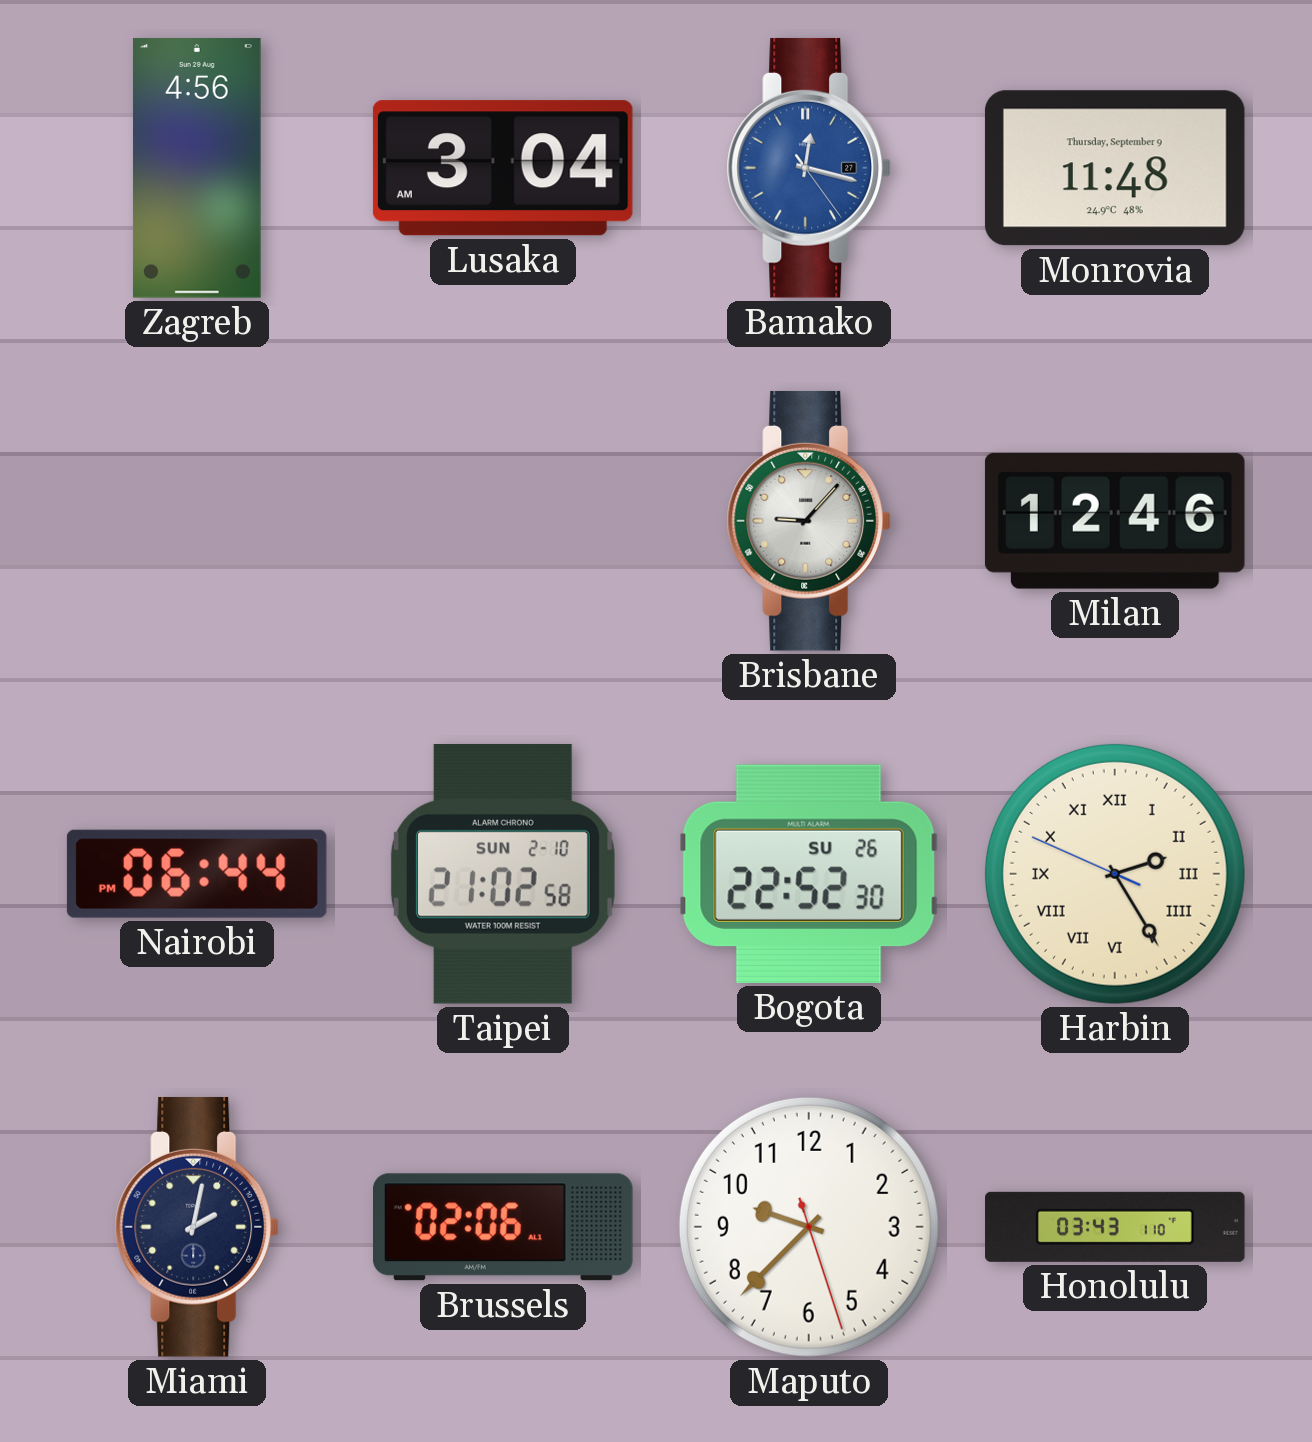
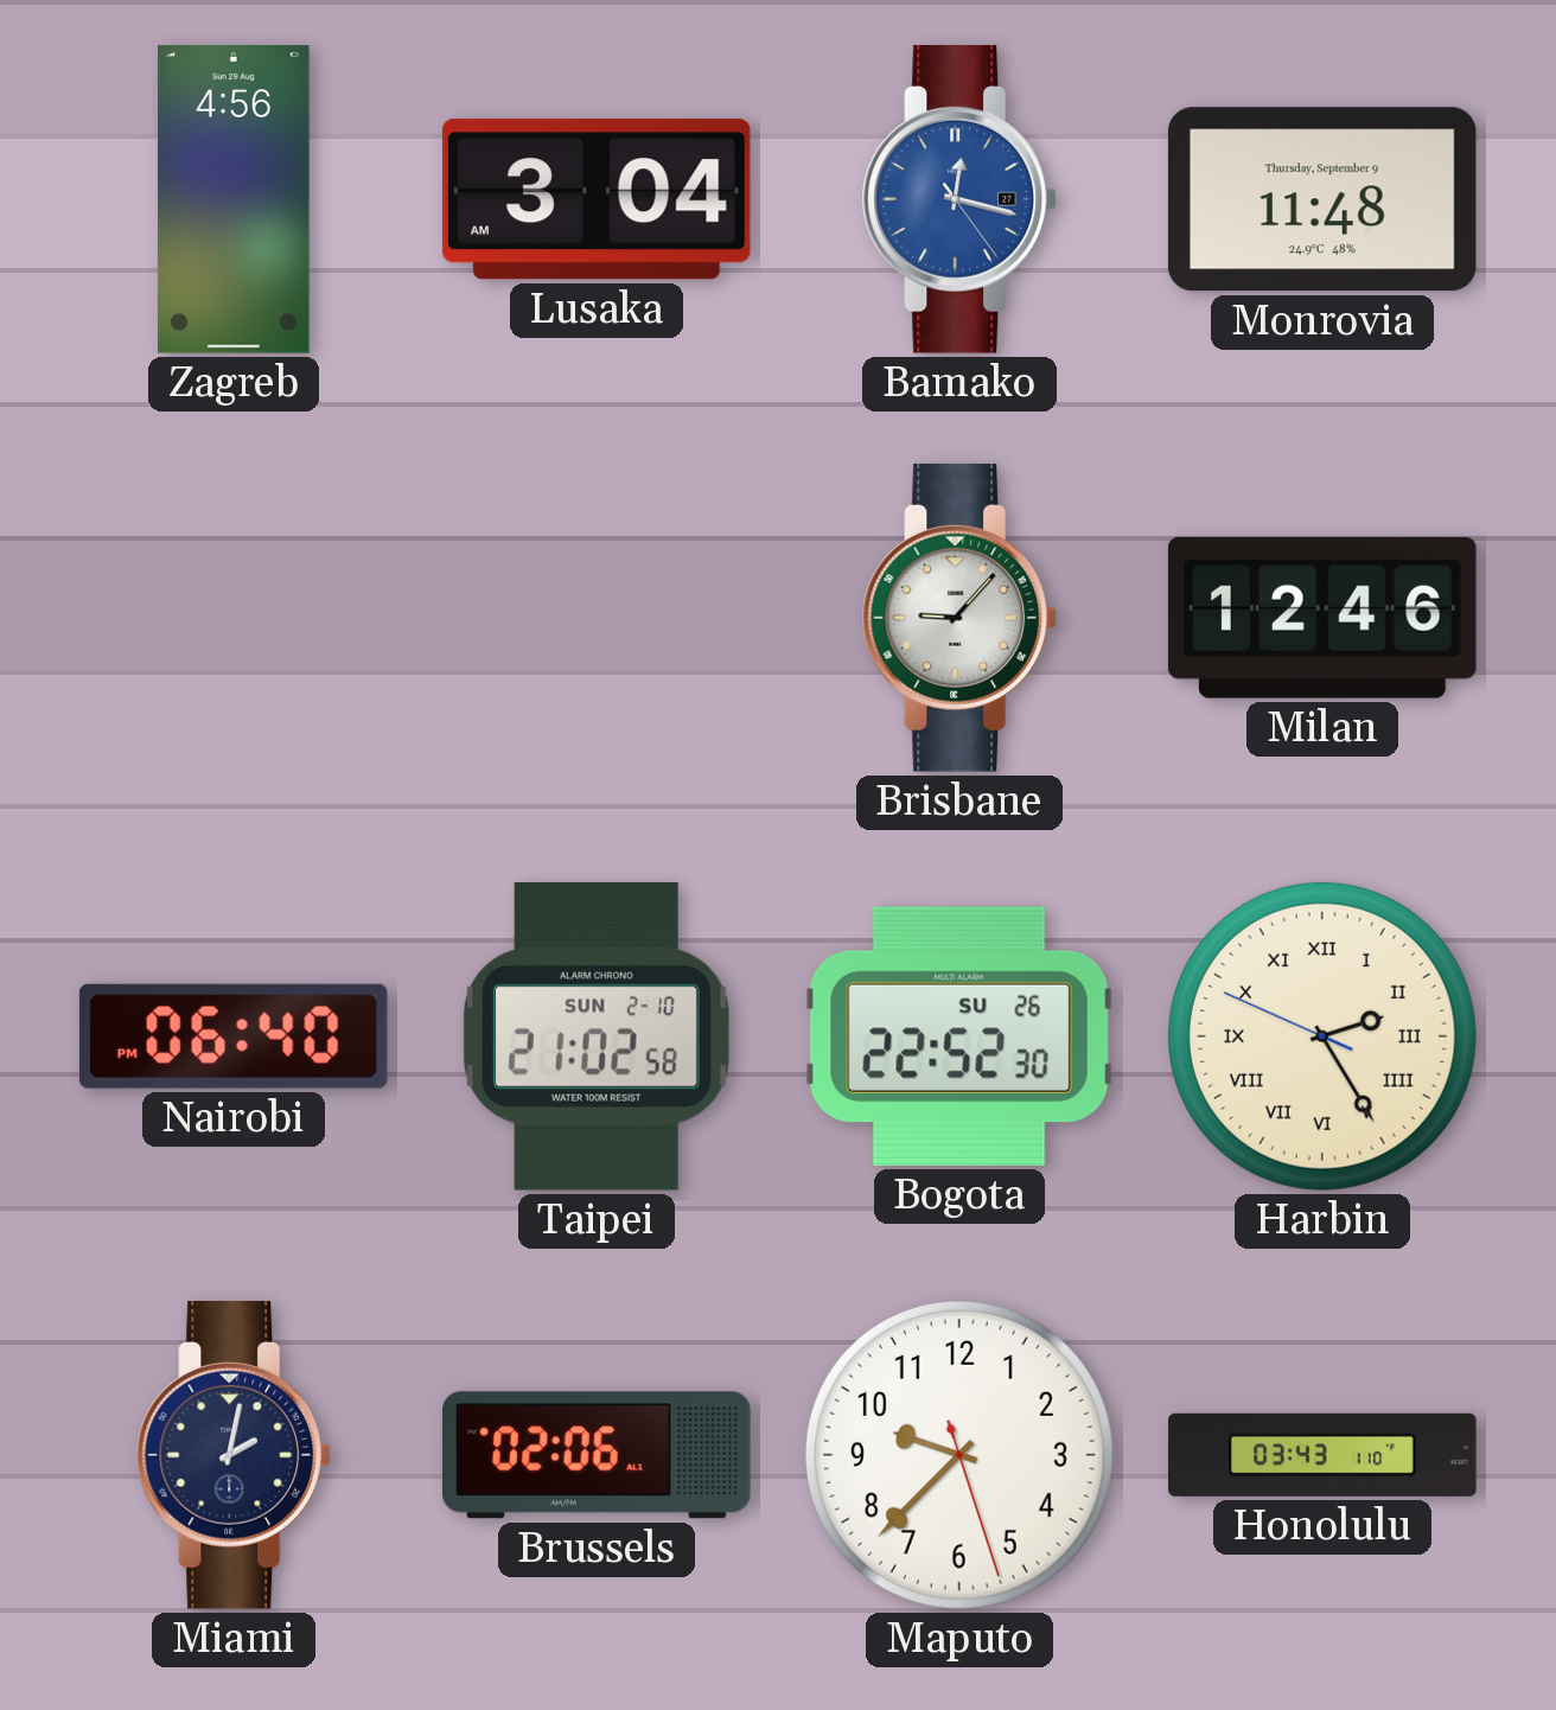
Nairobi: 06:44 -> 06:40
